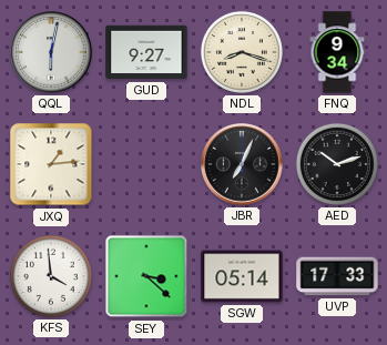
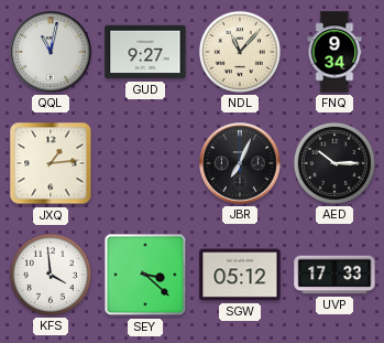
QQL: 6:02 -> 11:02
NDL: 8:18 -> 11:07
AED: 10:12 -> 10:15
SGW: 05:14 -> 05:12
